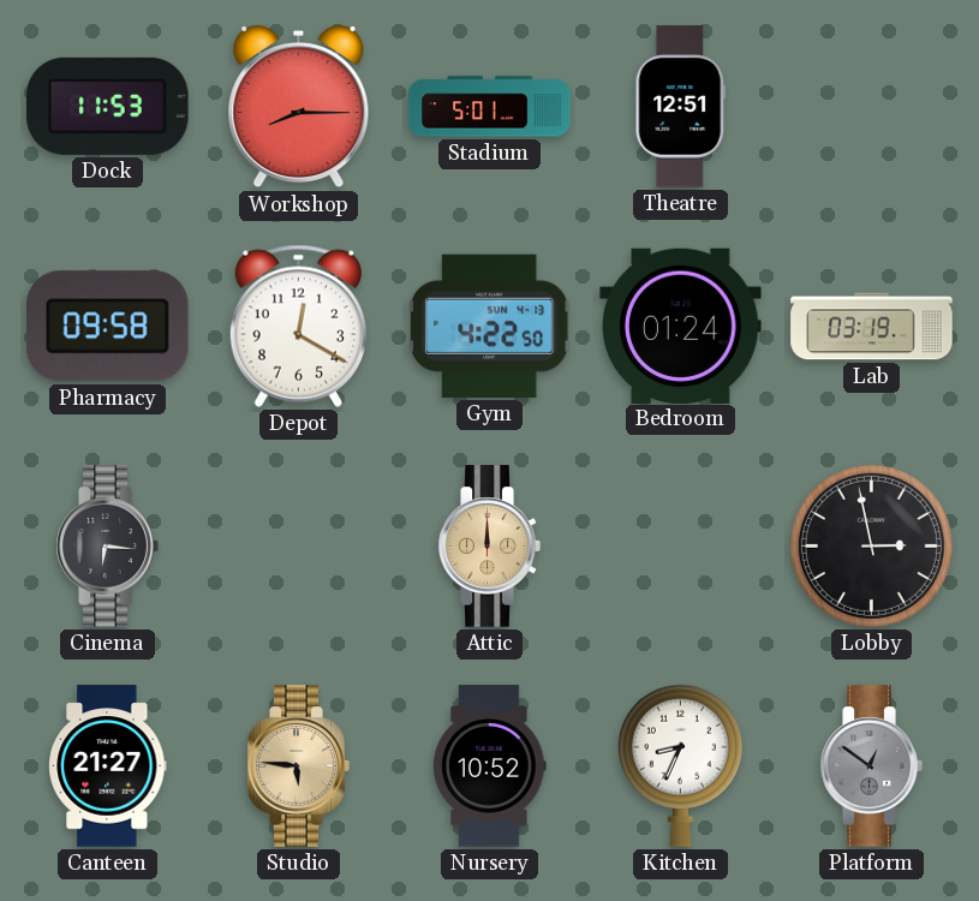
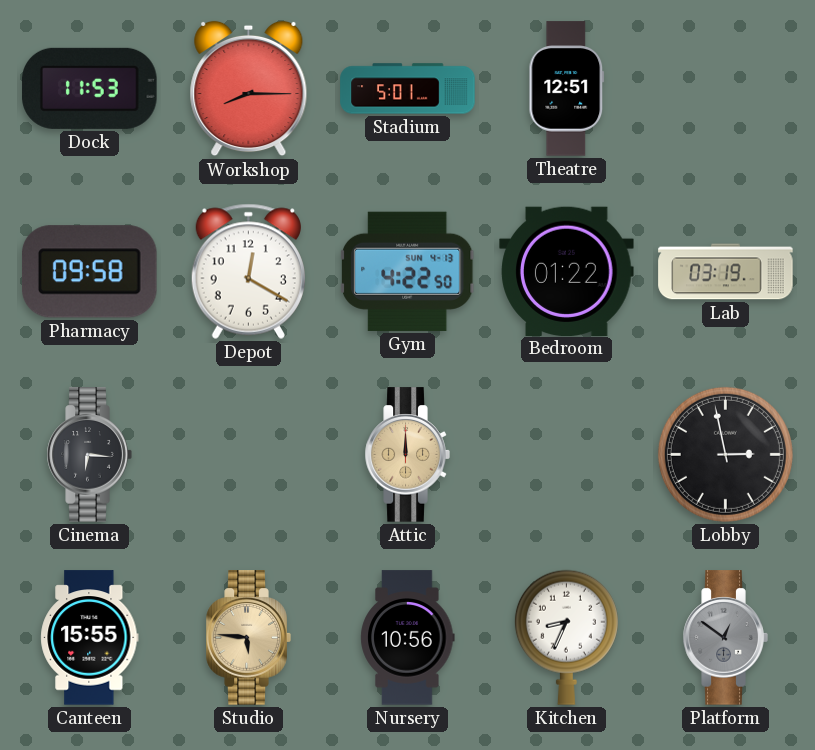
Bedroom: 01:24 -> 01:22
Canteen: 21:27 -> 15:55
Nursery: 10:52 -> 10:56
